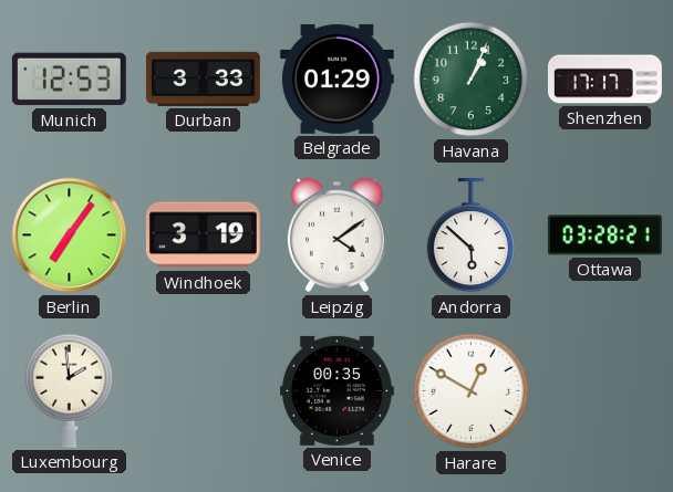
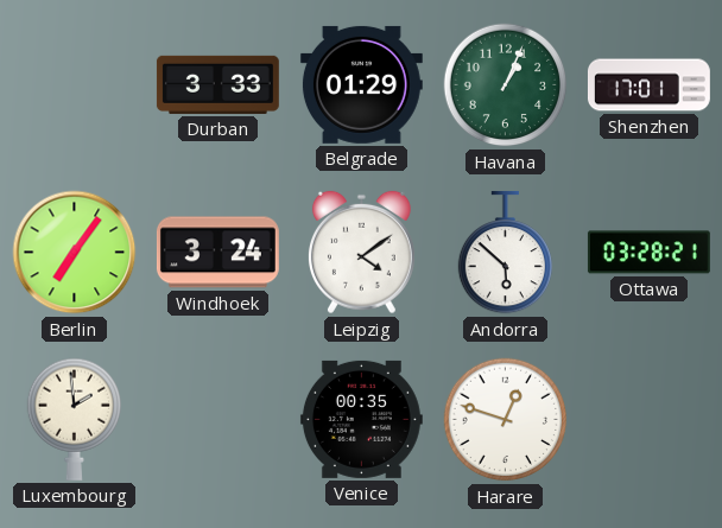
Munich: 12:53 -> none
Shenzhen: 17:17 -> 17:01
Windhoek: 3:19 -> 3:24
Harare: 12:50 -> 12:48
